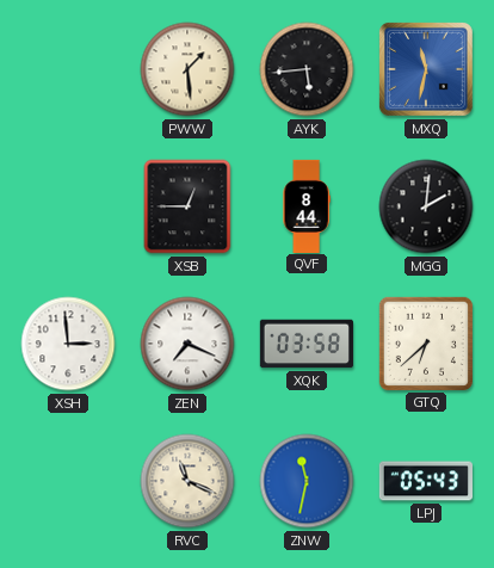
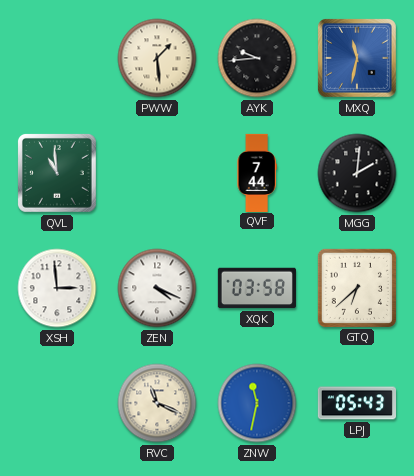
AYK: 5:44 -> 9:44
QVL: none -> 10:59
XSB: 12:45 -> none
QVF: 8:44 -> 7:44
ZEN: 7:19 -> 4:19
